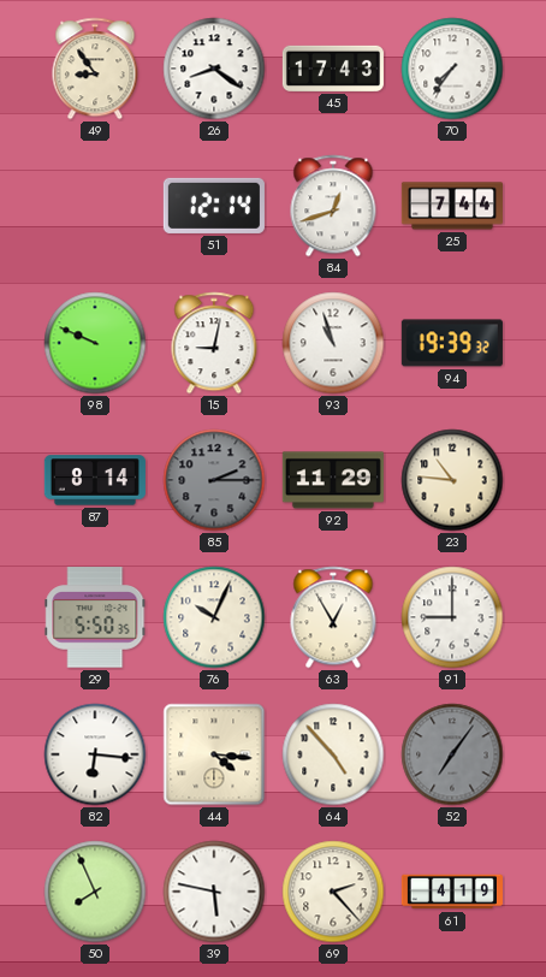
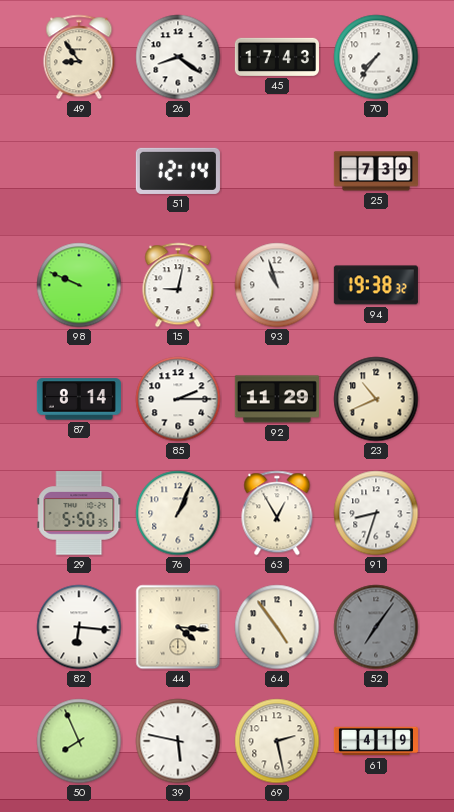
84: 12:42 -> none
25: 7:44 -> 7:39
94: 19:39 -> 19:38
85 dial: grey -> white
23: 10:46 -> 10:41
76: 10:04 -> 1:04
91: 9:00 -> 8:33
64: 4:53 -> 4:54
69: 2:23 -> 2:28
